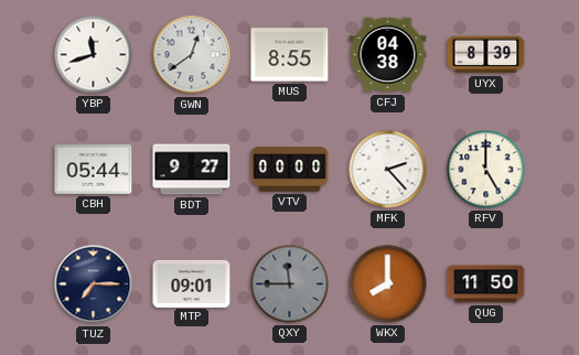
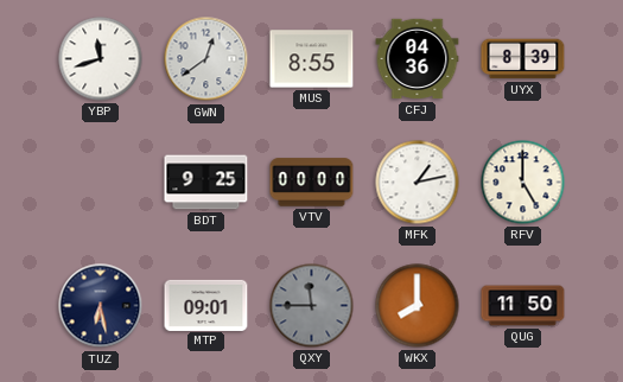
CFJ: 04:38 -> 04:36
CBH: 05:44 -> none
BDT: 9:27 -> 9:25
MFK: 2:23 -> 1:13
TUZ: 7:15 -> 6:28
